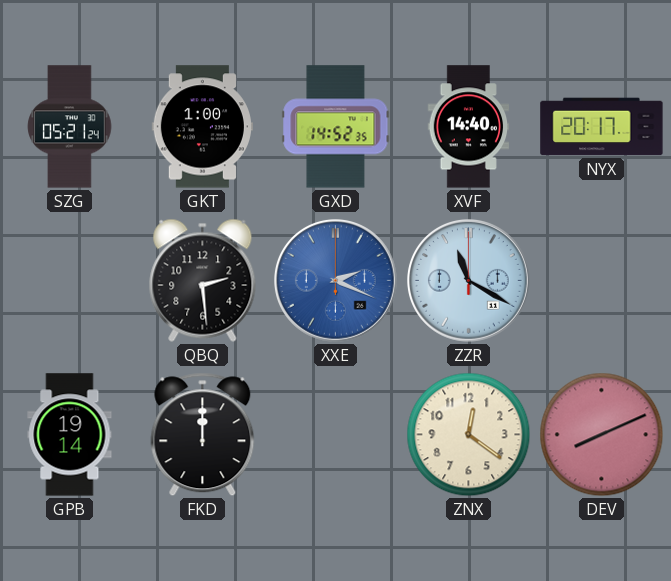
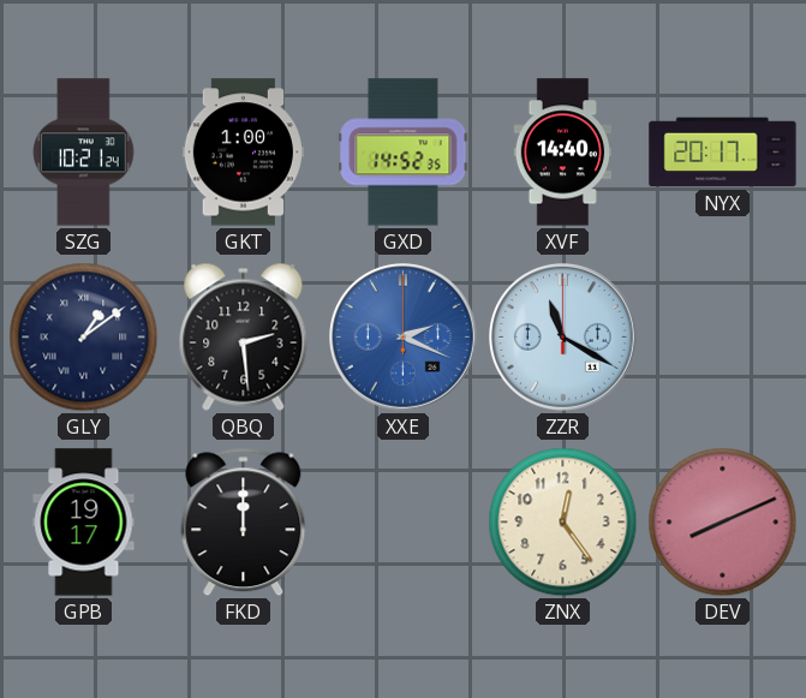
SZG: 05:21 -> 10:21
GLY: none -> 1:09
GPB: 19:14 -> 19:17
ZNX: 12:21 -> 12:24
